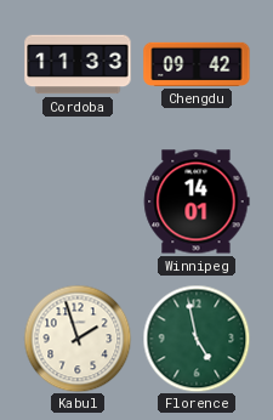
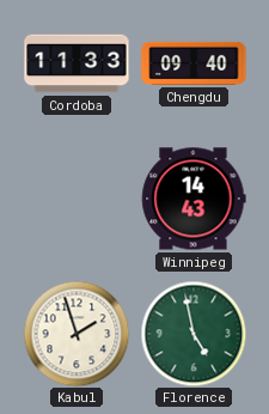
Chengdu: 09:42 -> 09:40
Winnipeg: 14:01 -> 14:43
